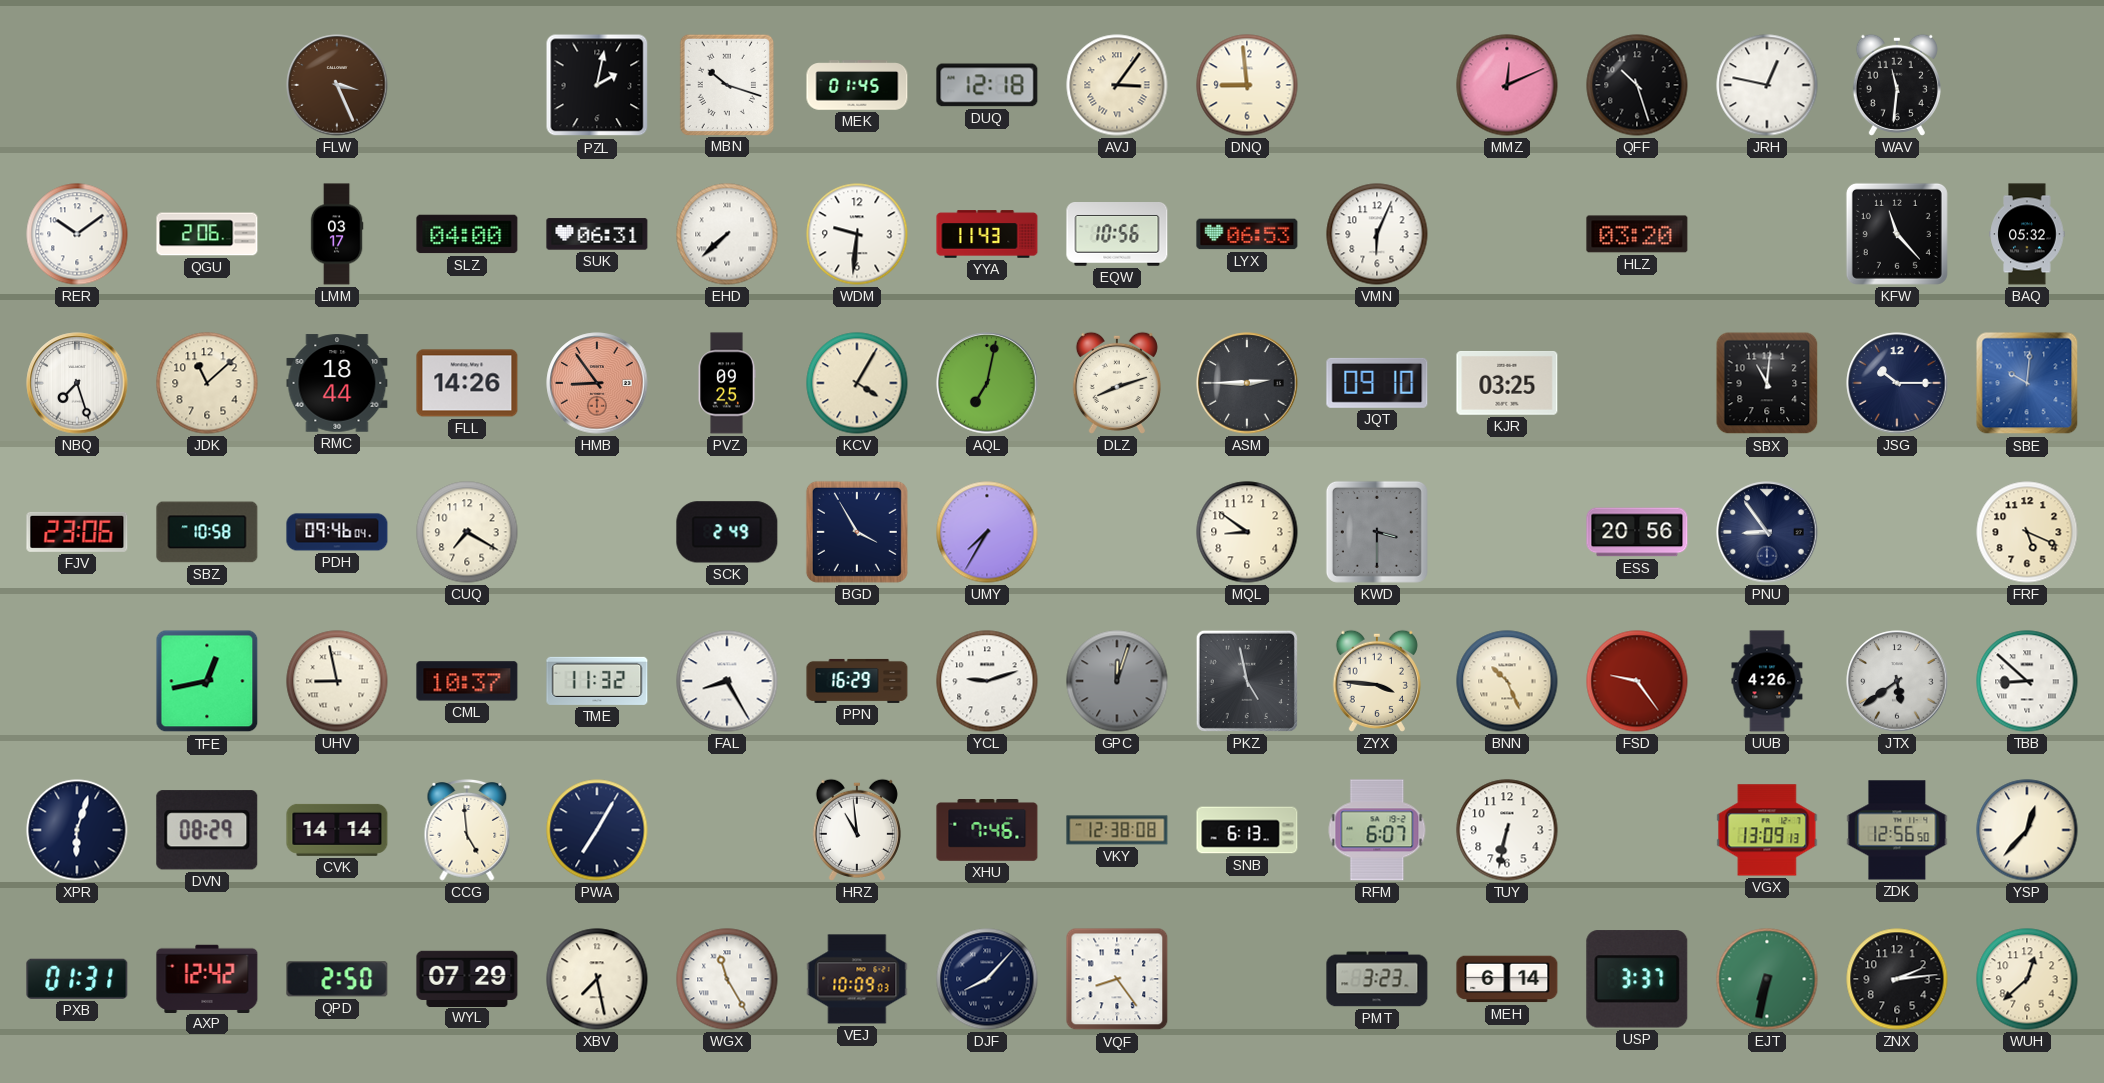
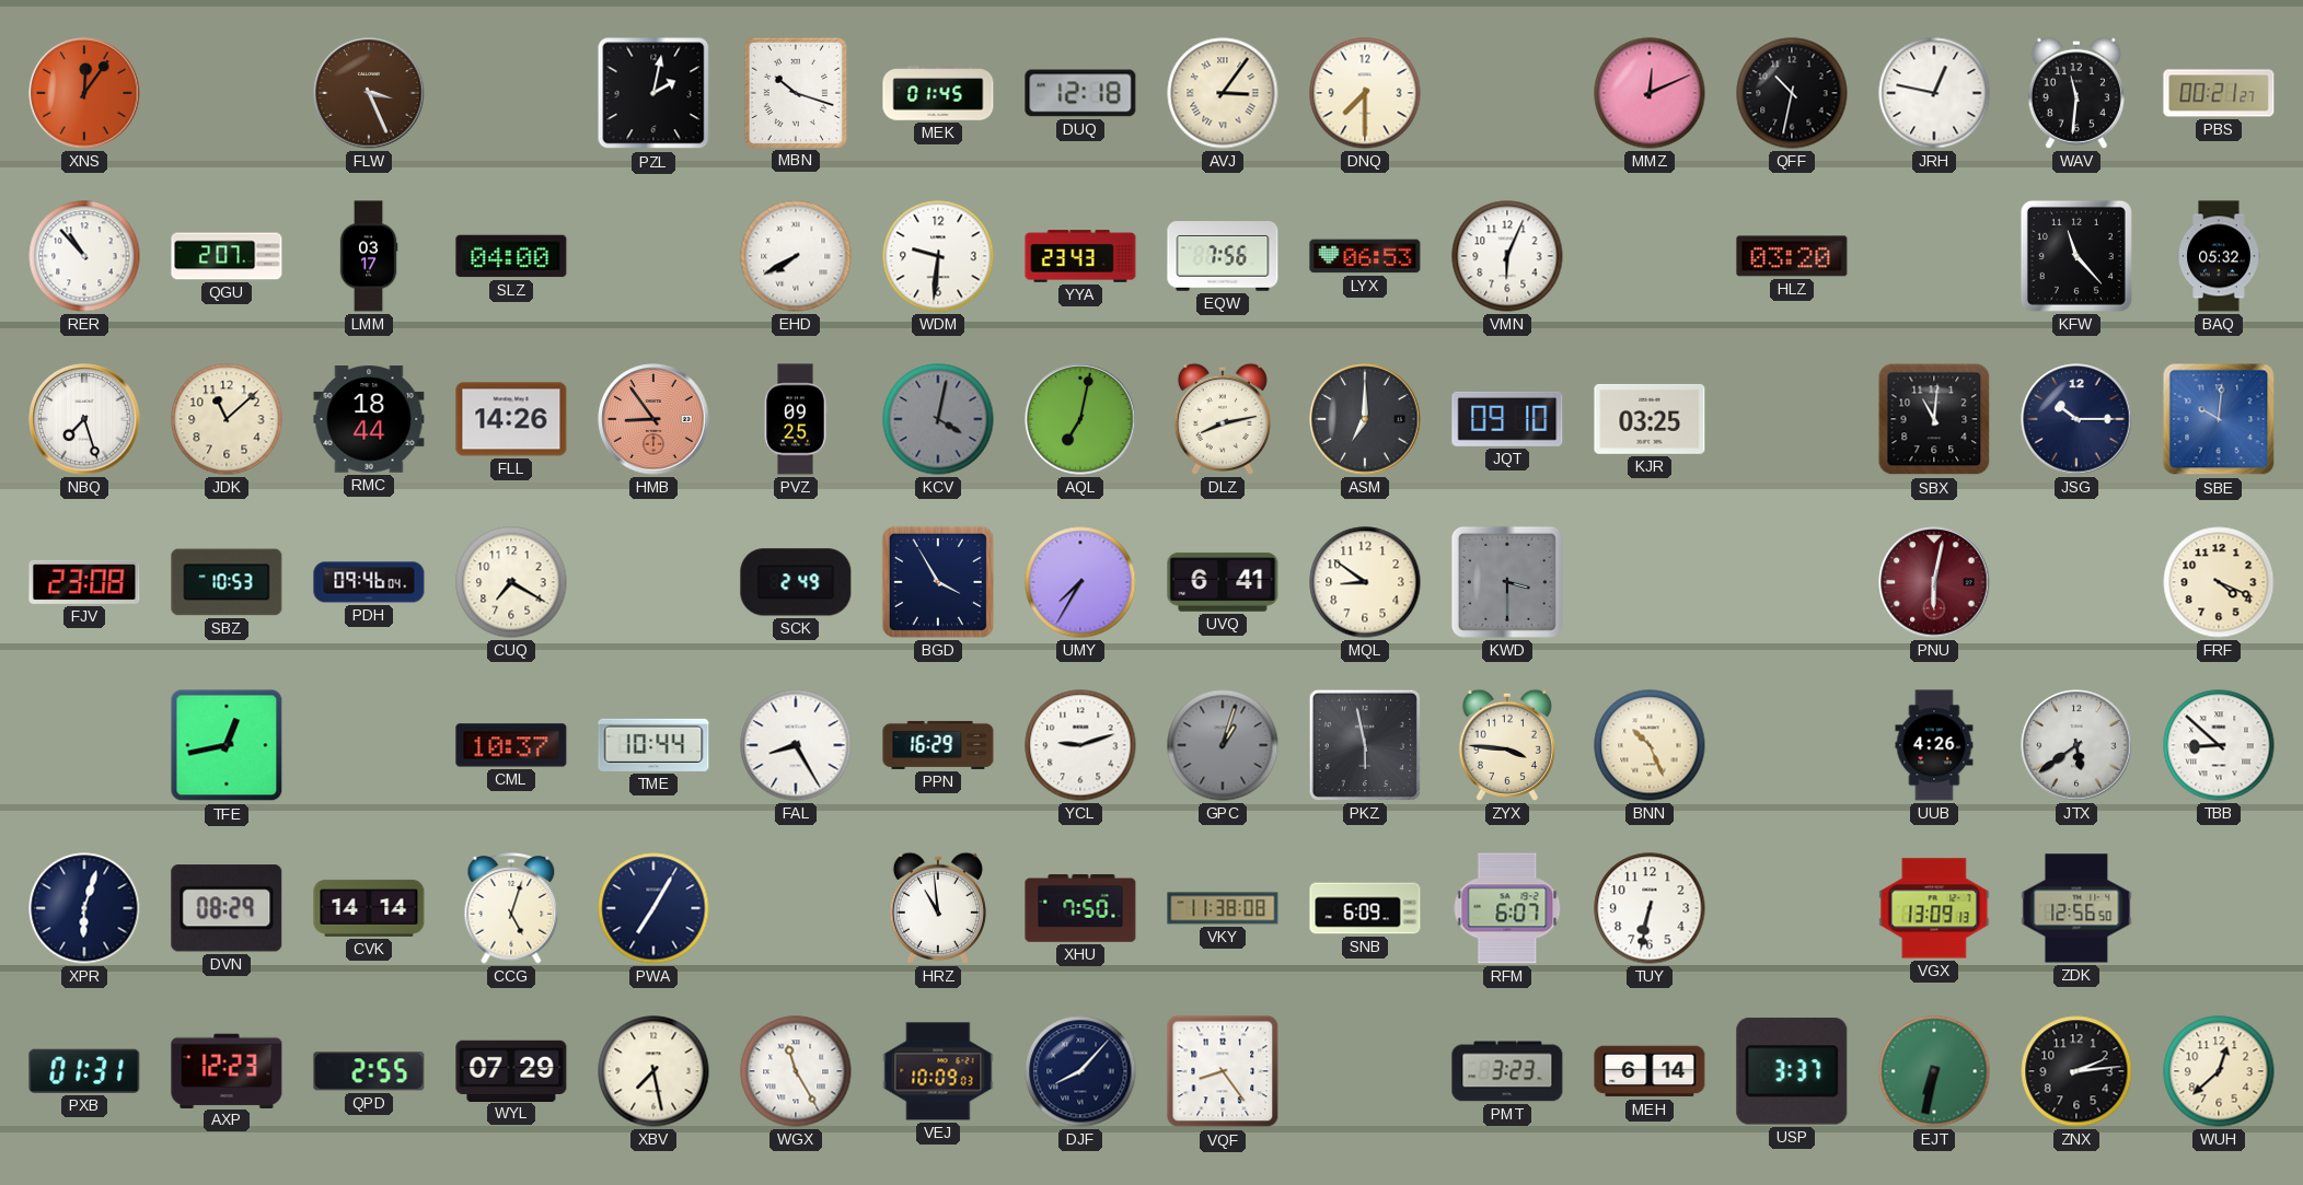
XNS: none -> 12:06
DNQ: 8:59 -> 7:30
QFF: 10:27 -> 10:32
PBS: none -> 00:21
RER: 10:09 -> 10:53
QGU: 2:06 -> 2:07
SUK: 06:31 -> none
EHD: 7:38 -> 7:40
YYA: 11:43 -> 23:43
EQW: 10:56 -> 7:56
KCV: 4:05 -> 4:02
KCV dial: cream -> grey
DLZ: 8:12 -> 8:13
ASM: 2:45 -> 7:00
FJV: 23:06 -> 23:08
SBZ: 10:58 -> 10:53
UVQ: none -> 6:41
ESS: 20:56 -> none
PNU: 8:54 -> 6:02
PNU dial: navy -> burgundy
FRF: 5:19 -> 4:19
UHV: 8:58 -> none
TME: 11:32 -> 10:44
GPC: 12:03 -> 1:03
PKZ: 4:58 -> 5:58
FSD: 9:24 -> none
CCG: 4:59 -> 5:03
XHU: 7:46 -> 7:50
VKY: 12:38 -> 11:38
SNB: 6:13 -> 6:09
YSP: 12:37 -> none
AXP: 12:42 -> 12:23
QPD: 2:50 -> 2:55
